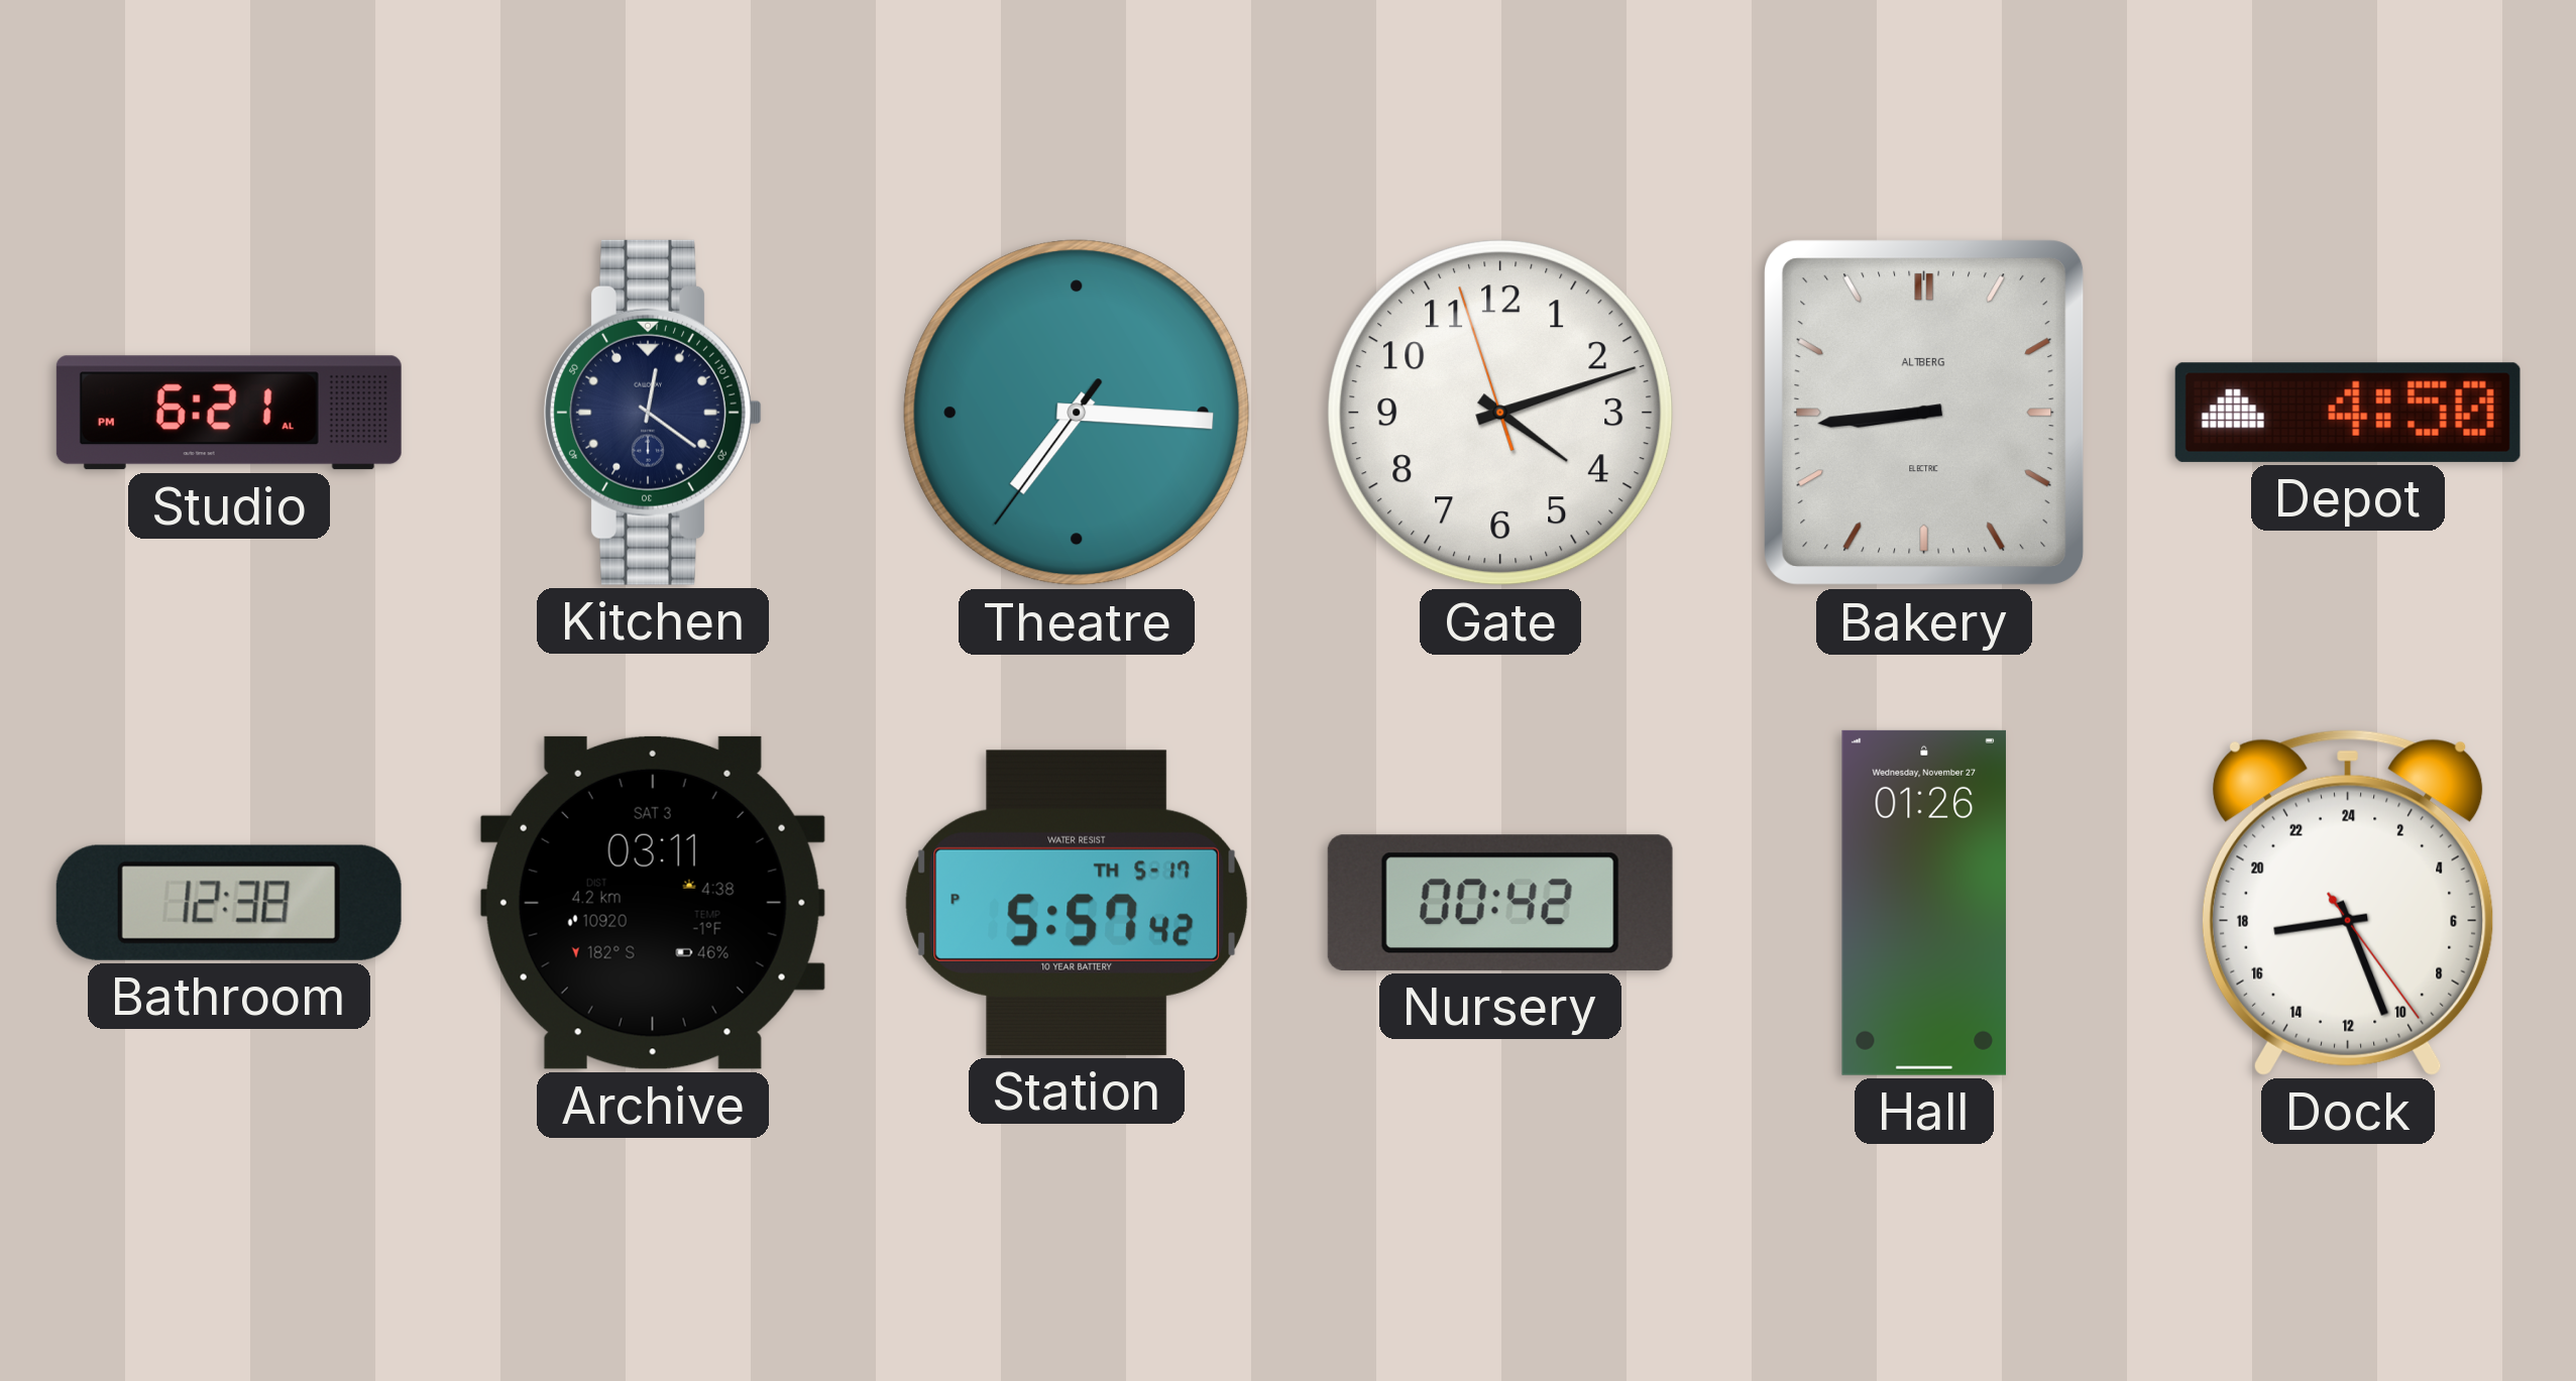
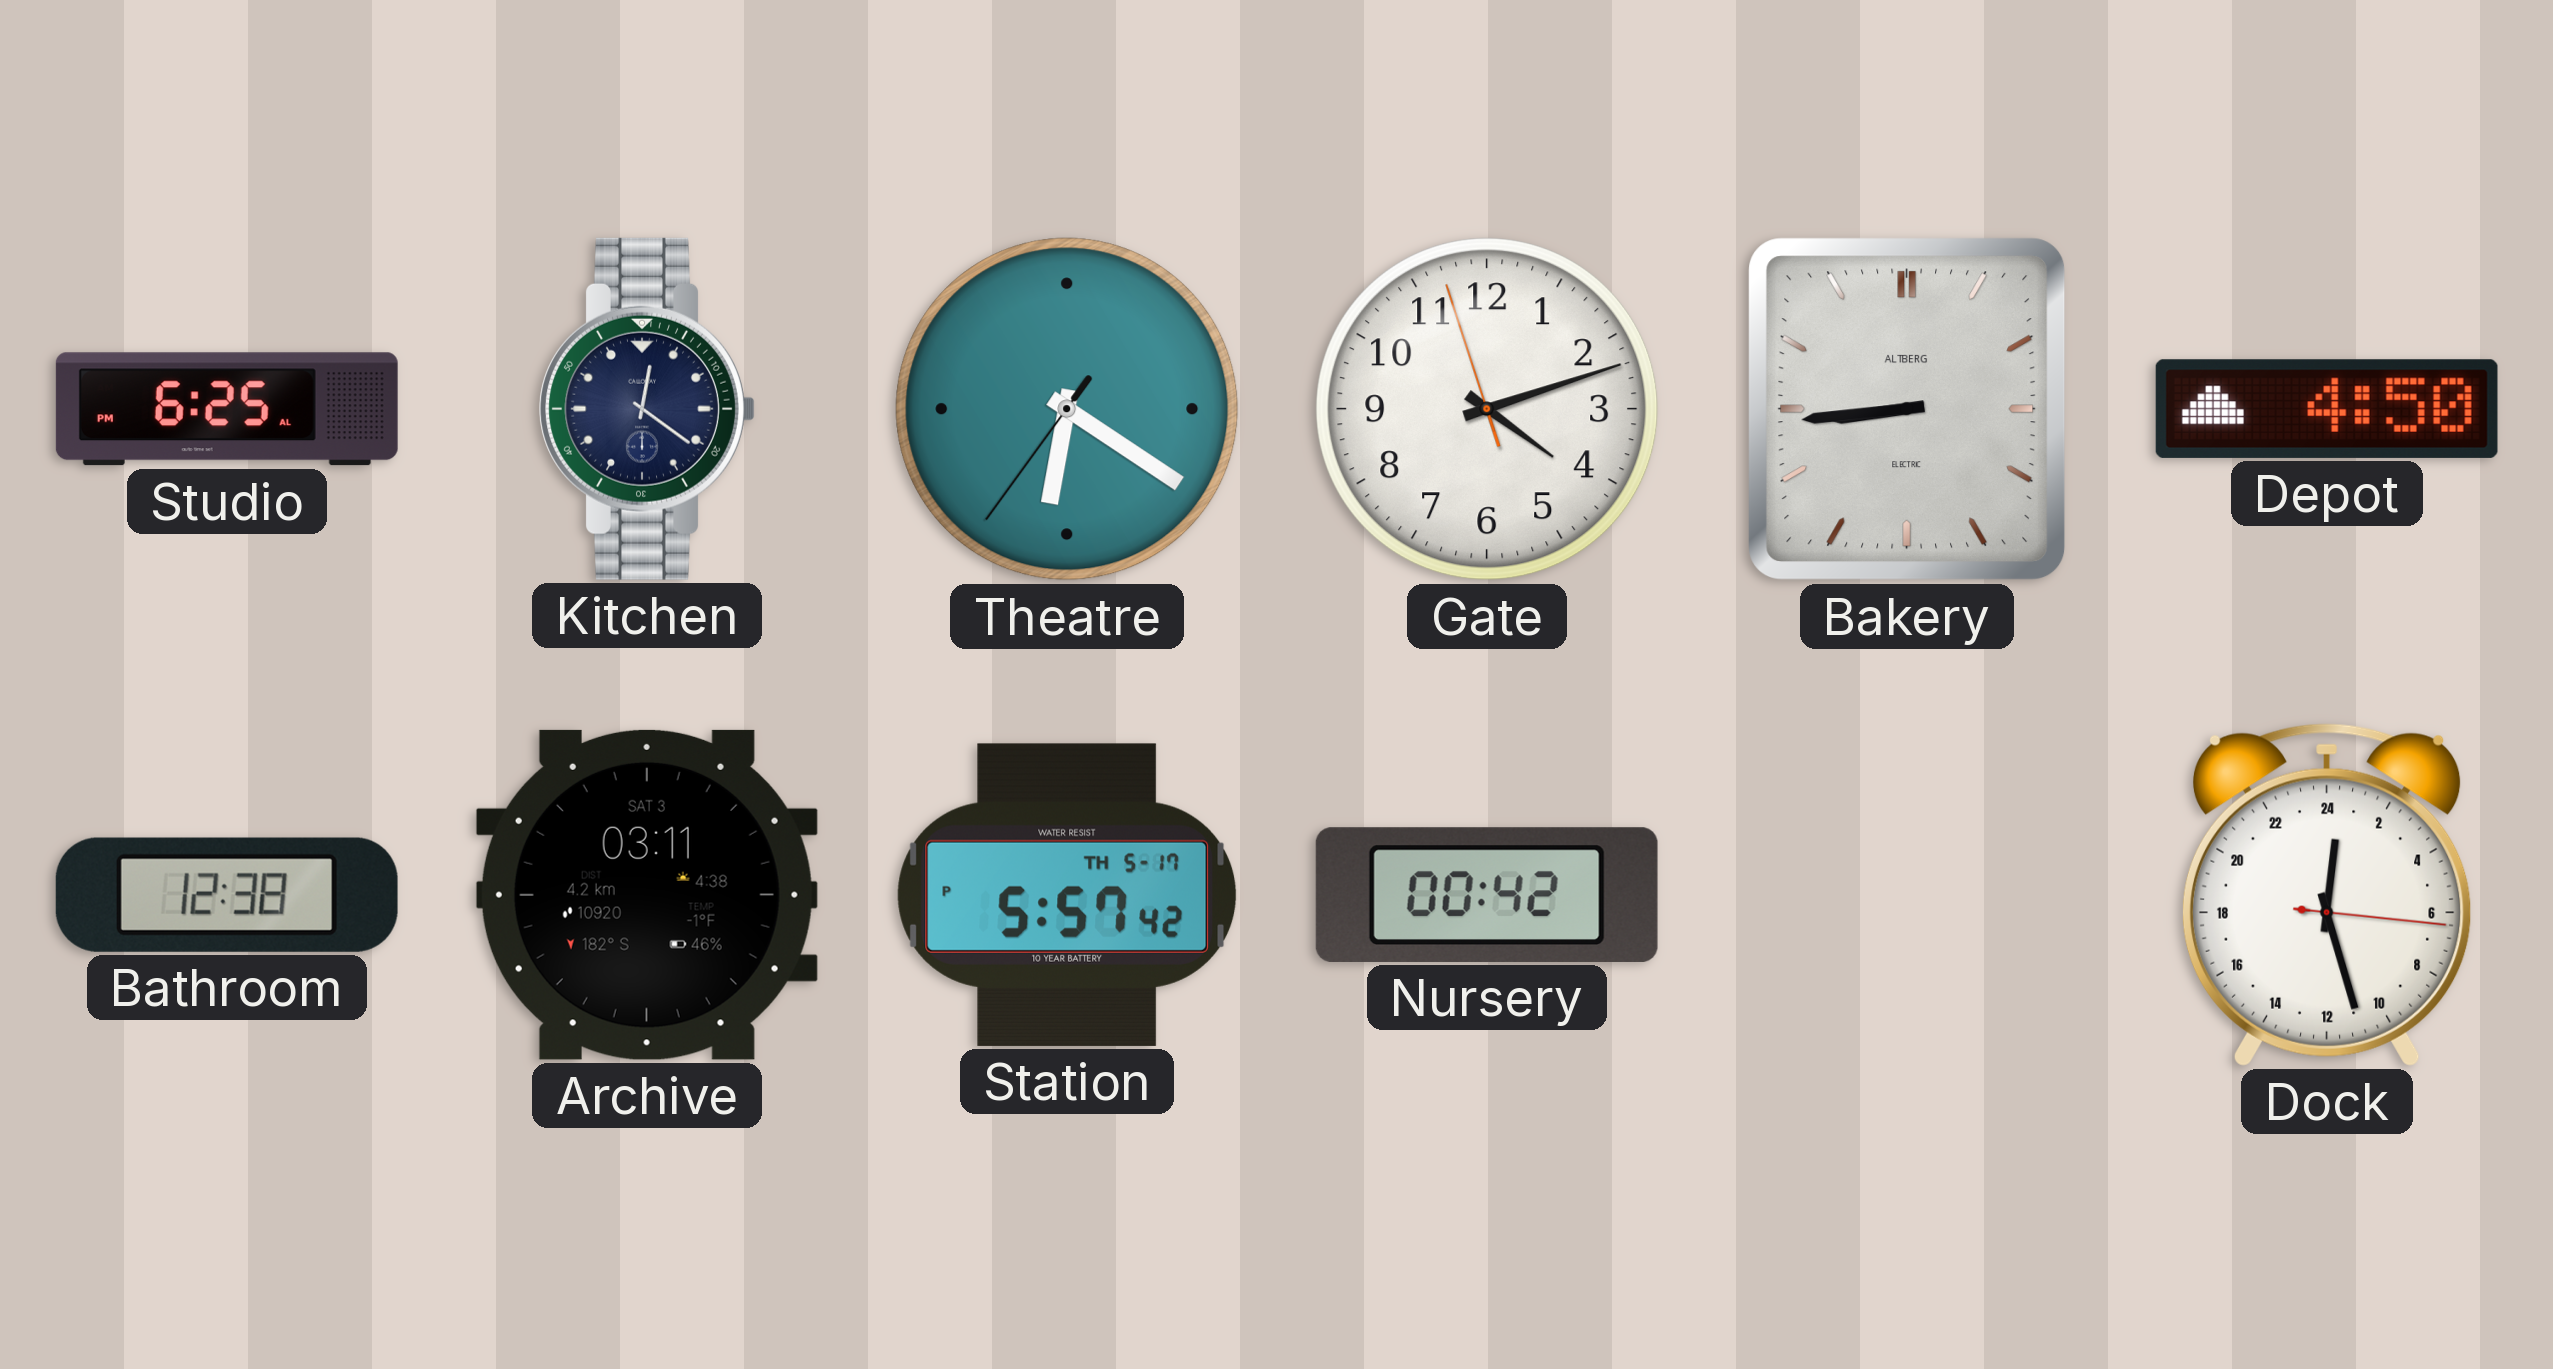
Studio: 6:21 -> 6:25
Theatre: 7:15 -> 6:20
Hall: 01:26 -> none
Dock: 17:26 -> 0:27
